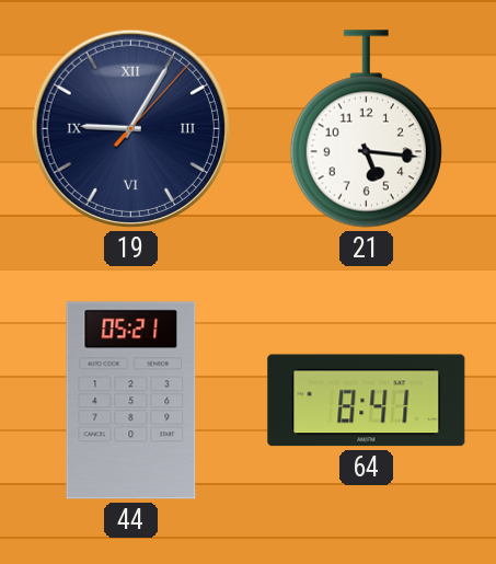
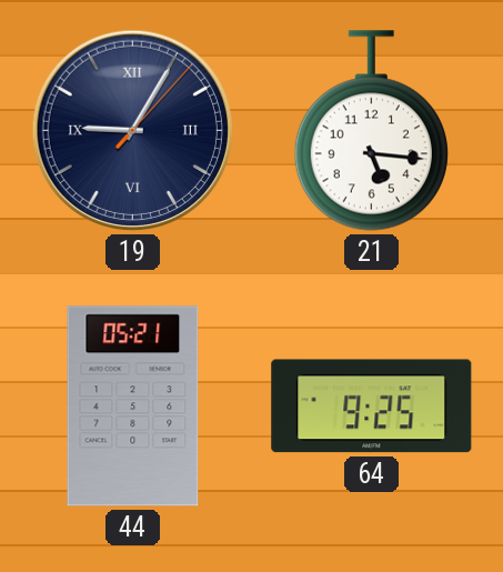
64: 8:41 -> 9:25
